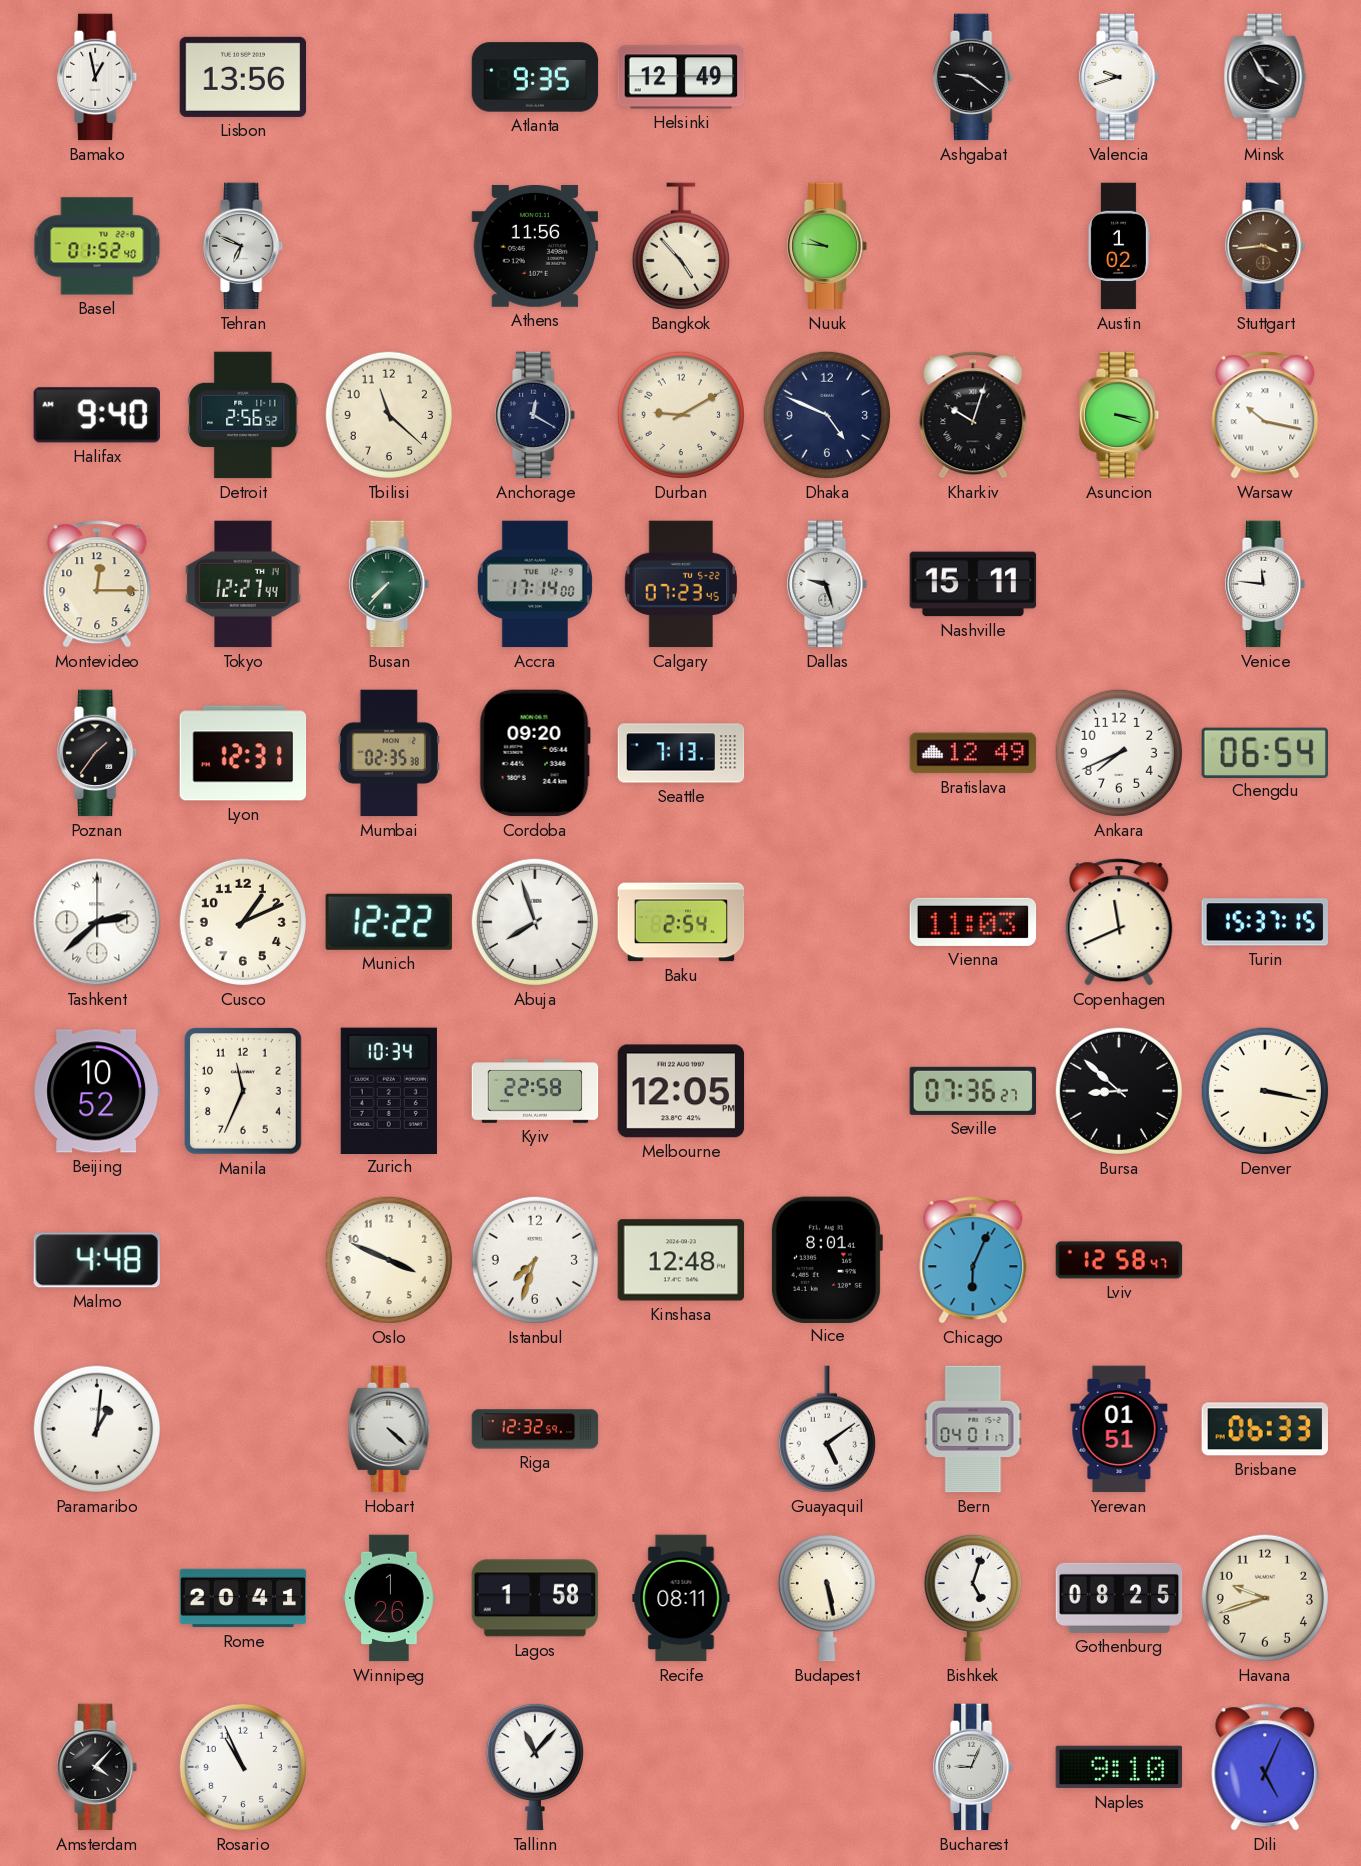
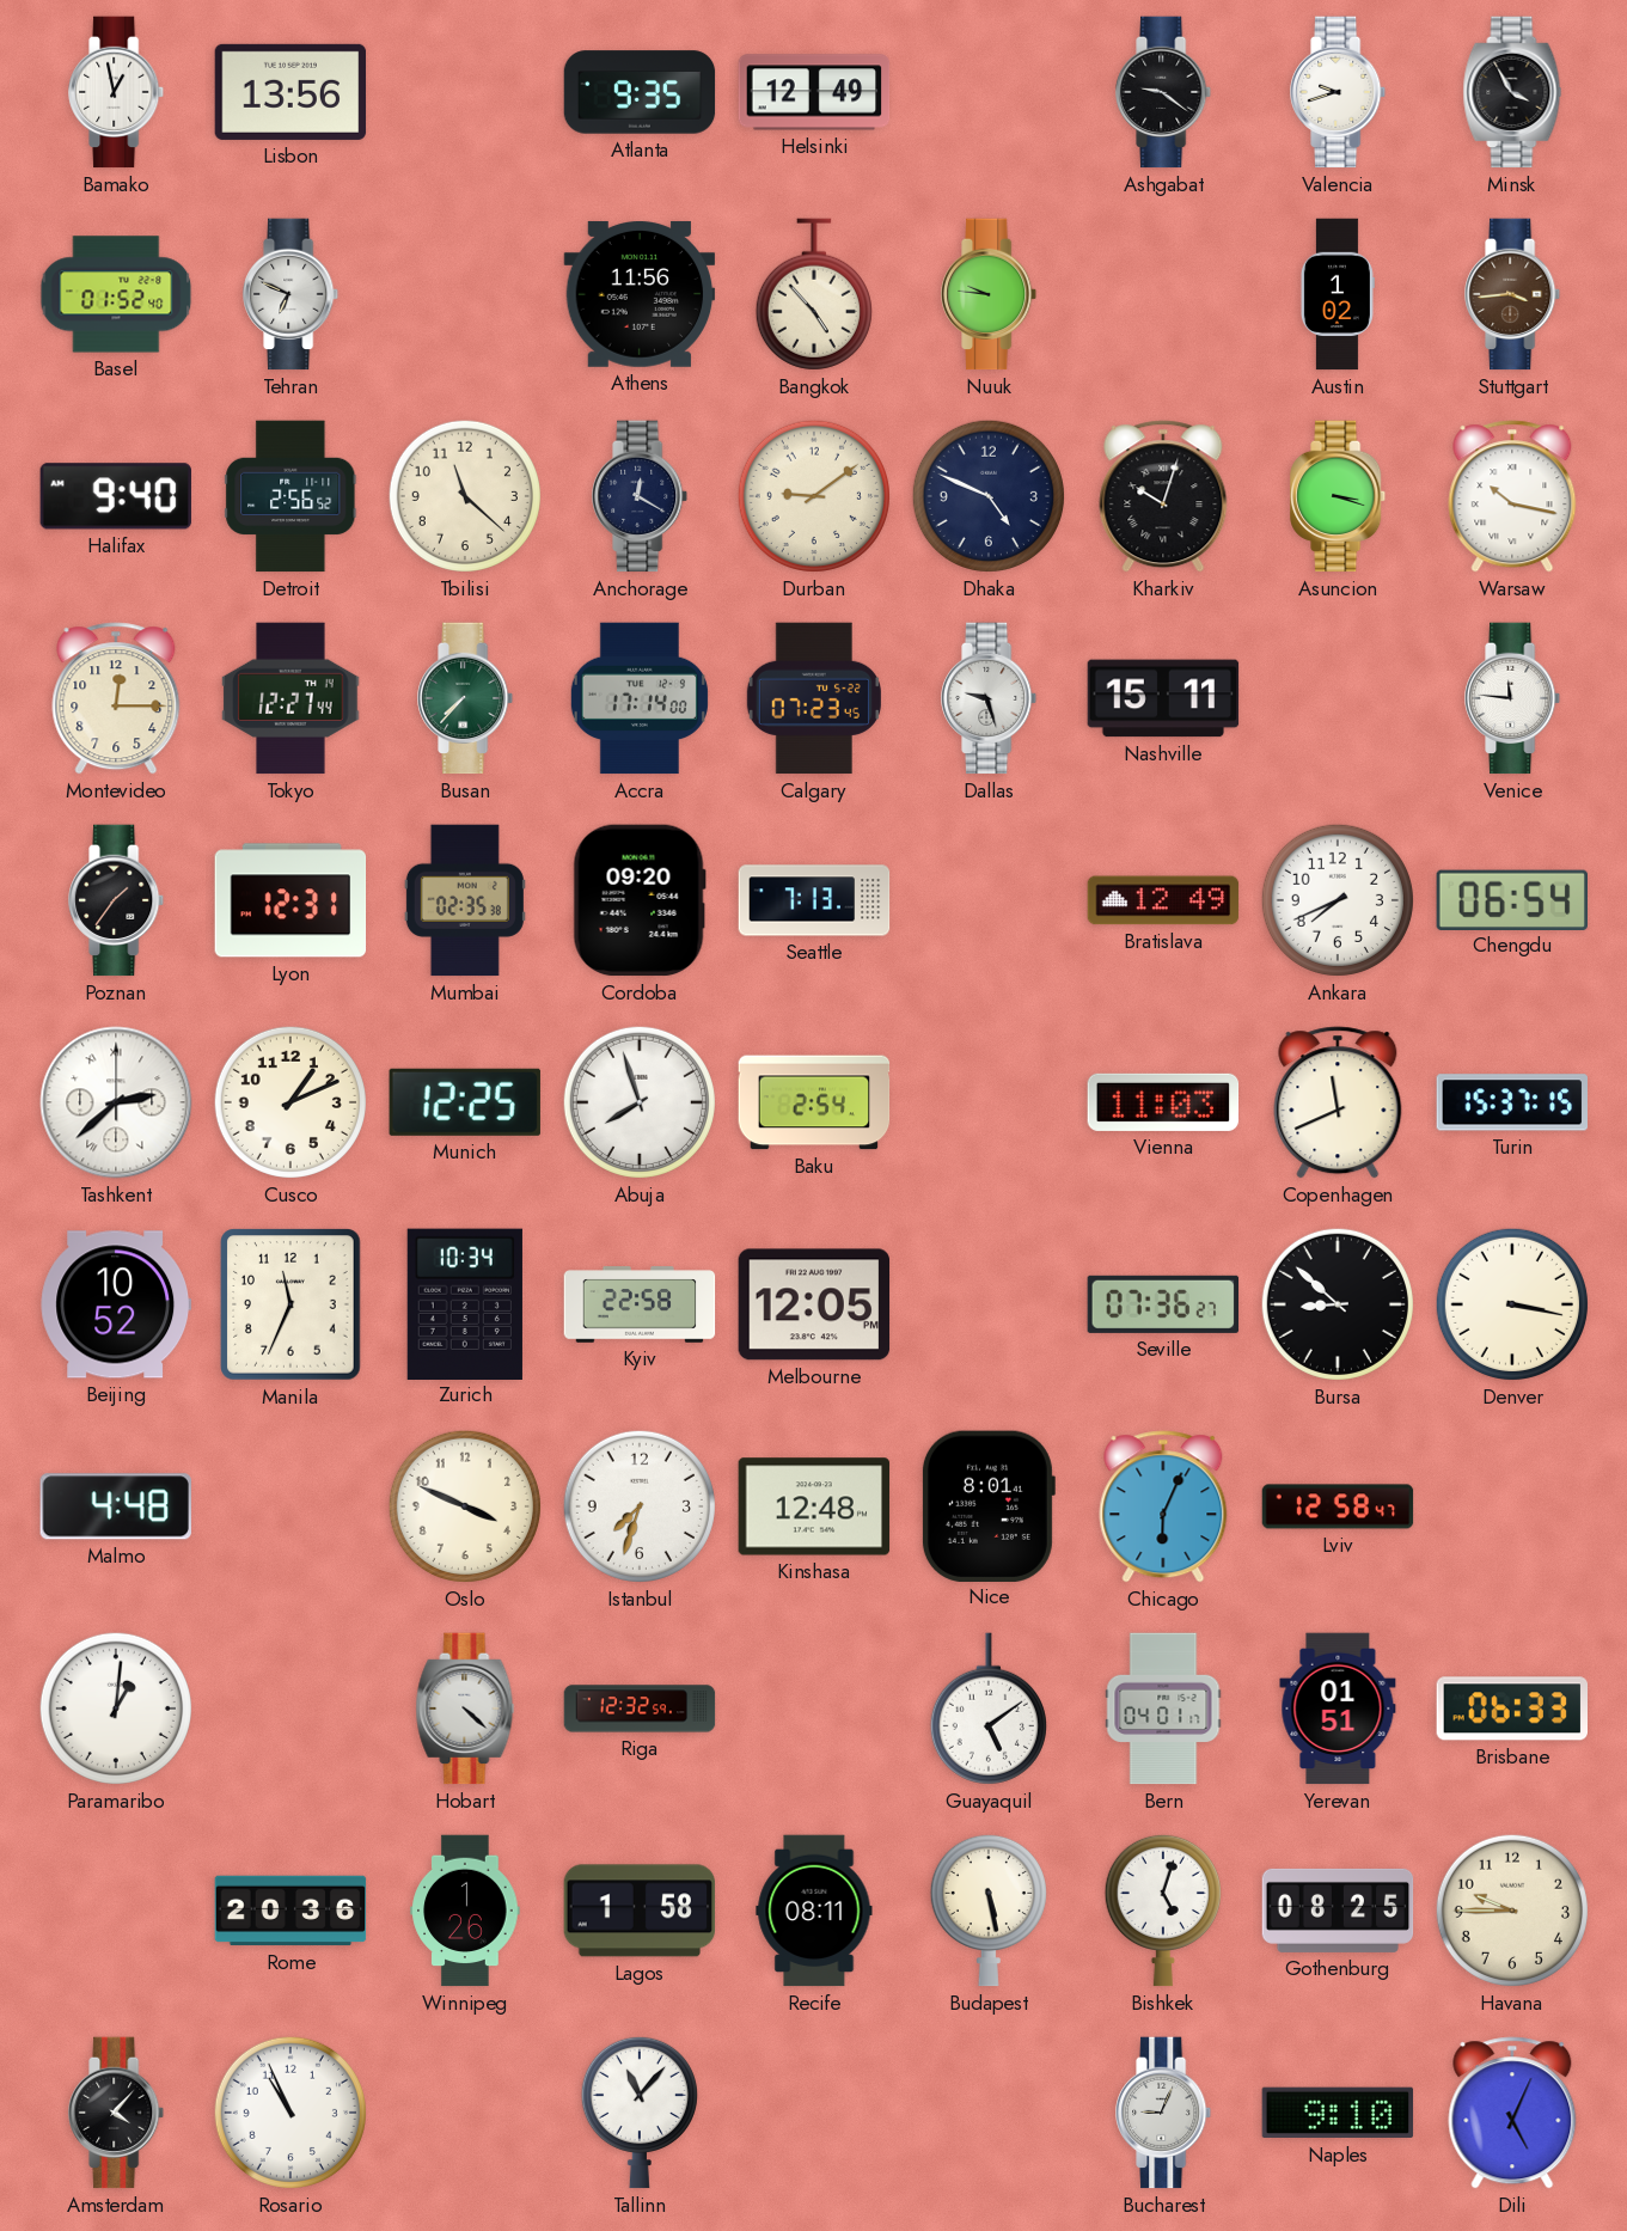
Durban: 9:10 -> 9:09
Munich: 12:22 -> 12:25
Rome: 20:41 -> 20:36
Havana: 9:42 -> 9:45
